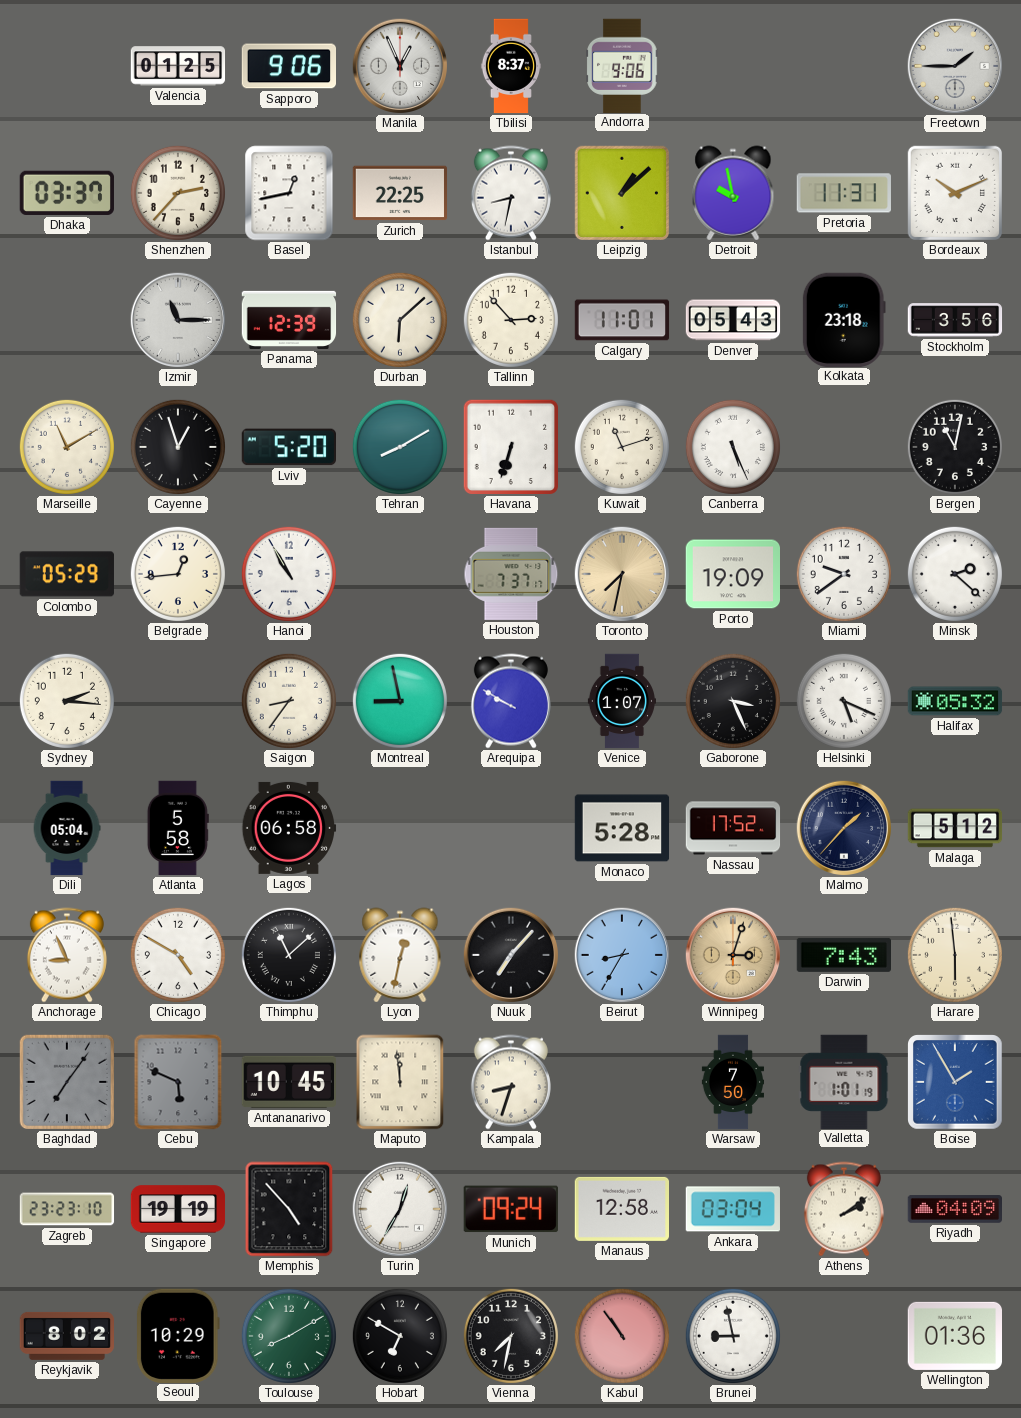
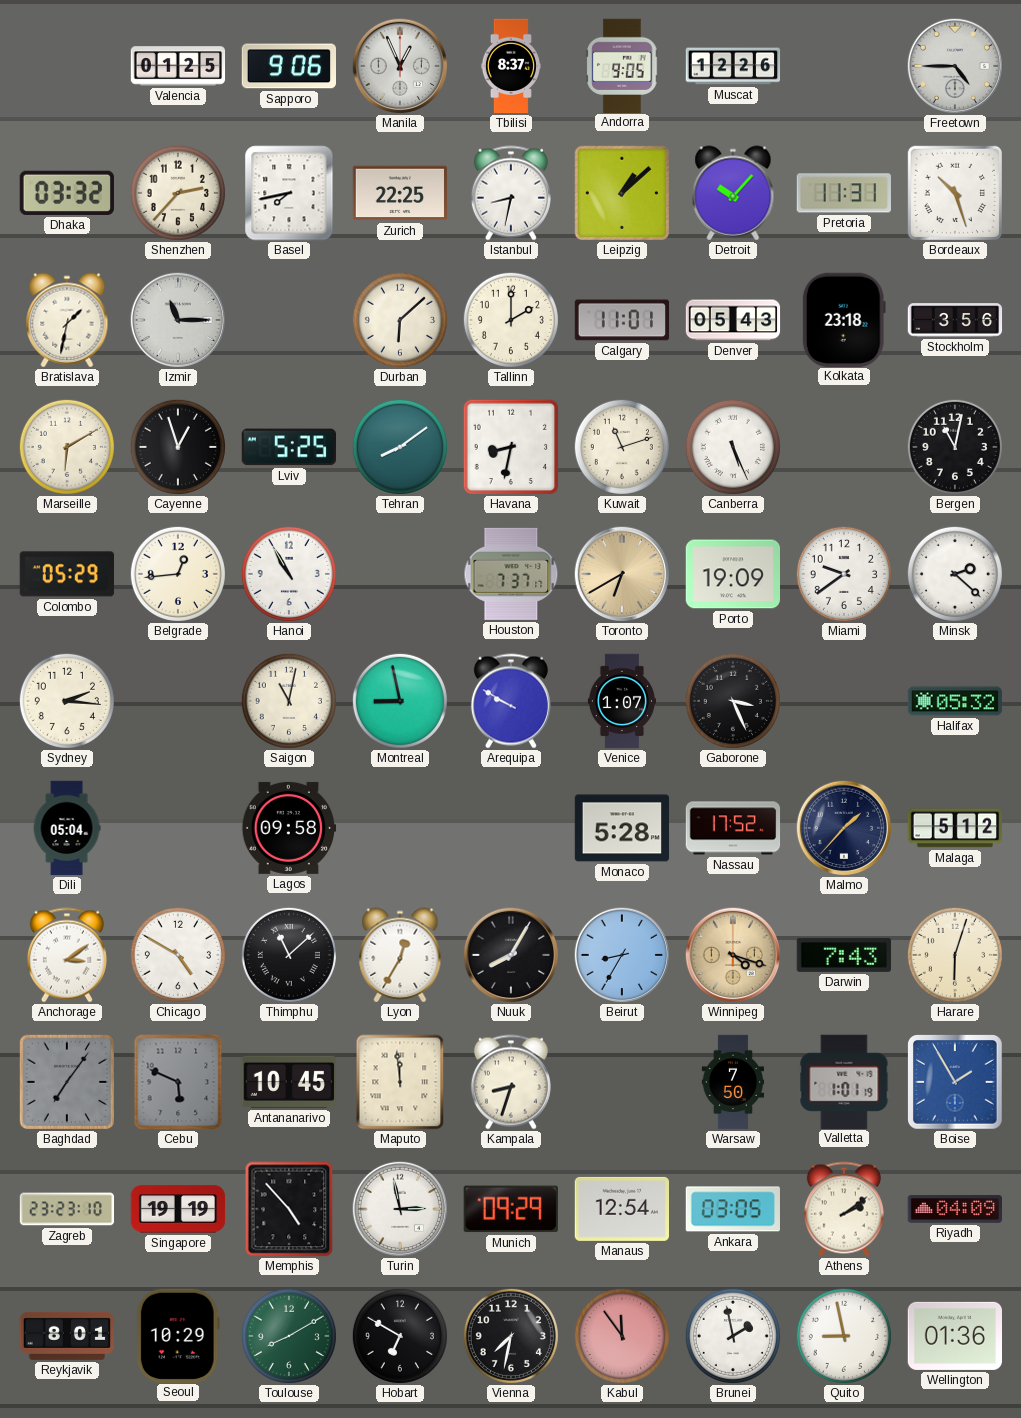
Andorra: 9:06 -> 9:05
Muscat: none -> 12:26
Freetown: 1:45 -> 4:45
Dhaka: 03:37 -> 03:32
Basel: 12:43 -> 7:43
Detroit: 9:58 -> 10:07
Bordeaux: 10:11 -> 10:27
Bratislava: none -> 1:32
Panama: 12:39 -> none
Tallinn: 2:53 -> 2:00
Marseille: 11:10 -> 6:10
Lviv: 5:20 -> 5:25
Tehran: 8:10 -> 8:09
Havana: 6:33 -> 8:32
Toronto: 7:32 -> 6:40
Saigon: 8:36 -> 11:02
Helsinki: 5:19 -> none
Atlanta: 5:58 -> none
Lagos: 06:58 -> 09:58
Anchorage: 8:56 -> 3:09
Lyon: 12:32 -> 12:35
Nuuk: 7:07 -> 8:05
Winnipeg: 3:03 -> 4:18
Harare: 5:59 -> 6:03
Turin: 12:35 -> 2:58
Munich: 09:24 -> 09:29
Manaus: 12:58 -> 12:54
Ankara: 03:04 -> 03:05
Reykjavik: 8:02 -> 8:01
Kabul: 10:54 -> 11:54
Brunei: 8:58 -> 1:58
Quito: none -> 8:58
